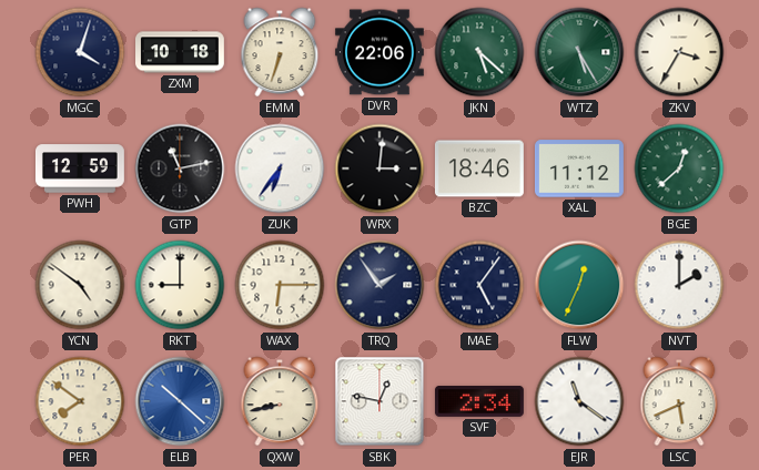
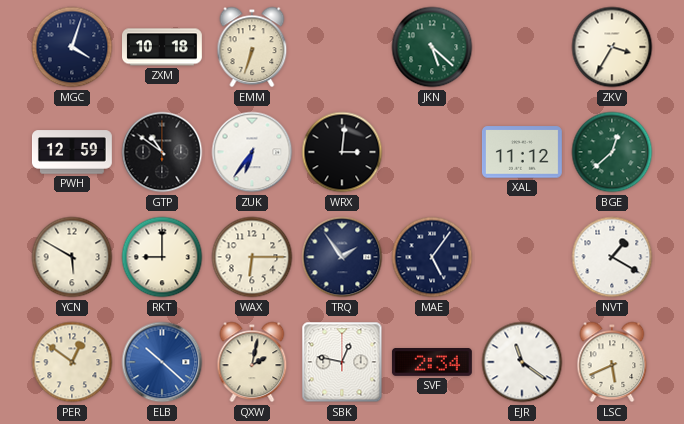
DVR: 22:06 -> none
WTZ: 5:25 -> none
GTP: 11:13 -> 10:51
BZC: 18:46 -> none
YCN: 4:51 -> 5:50
FLW: 12:34 -> none
NVT: 2:00 -> 1:20
PER: 7:51 -> 12:51
QXW: 8:43 -> 2:02
